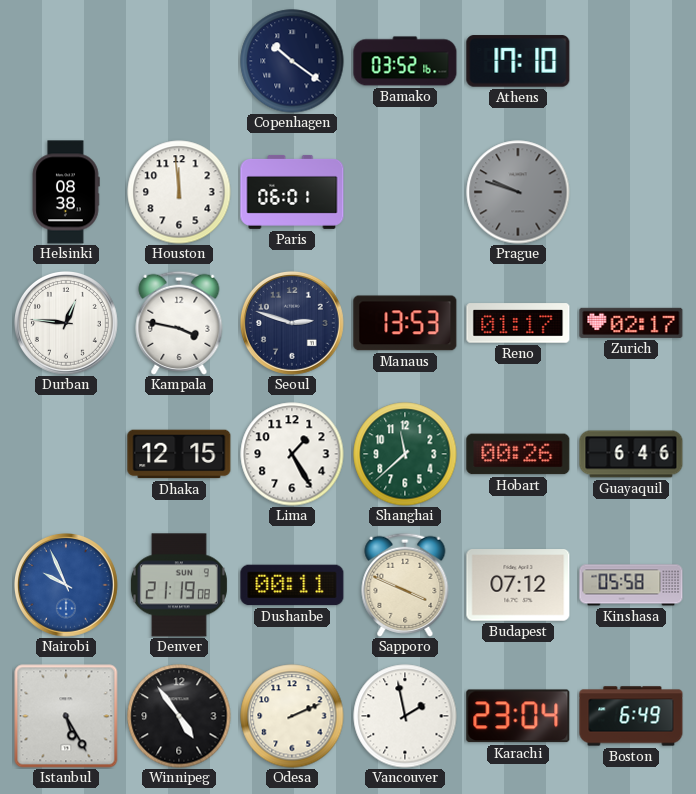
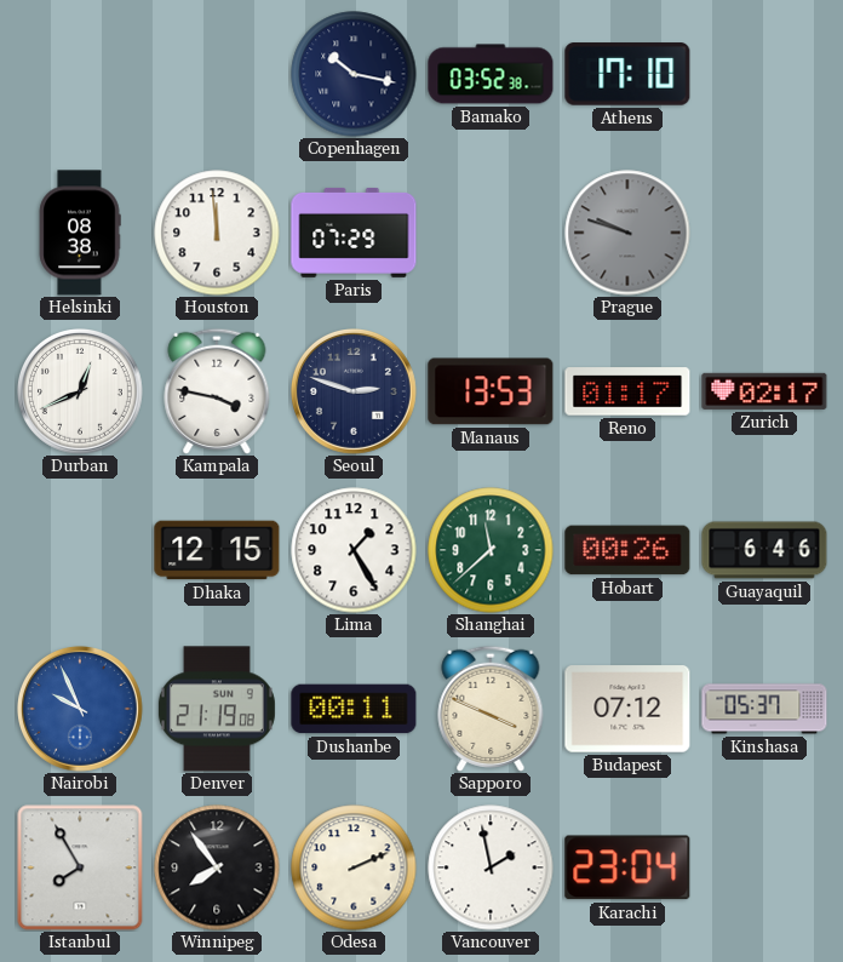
Copenhagen: 10:21 -> 10:17
Bamako: 03:52:16 -> 03:52:38
Paris: 06:01 -> 07:29
Durban: 12:46 -> 12:41
Kinshasa: 05:58 -> 05:37
Istanbul: 5:25 -> 7:55
Winnipeg: 4:54 -> 7:54
Boston: 6:49 -> none
